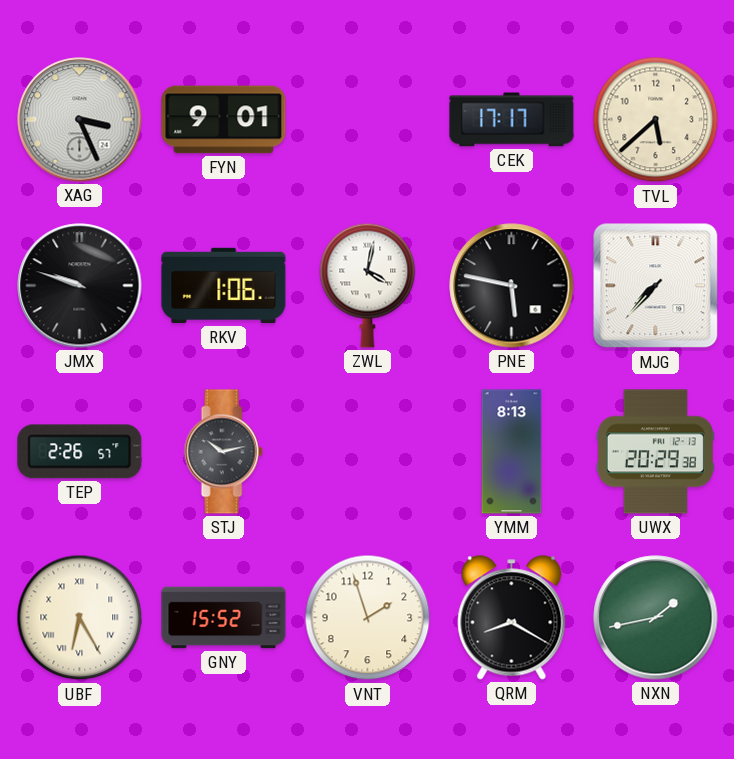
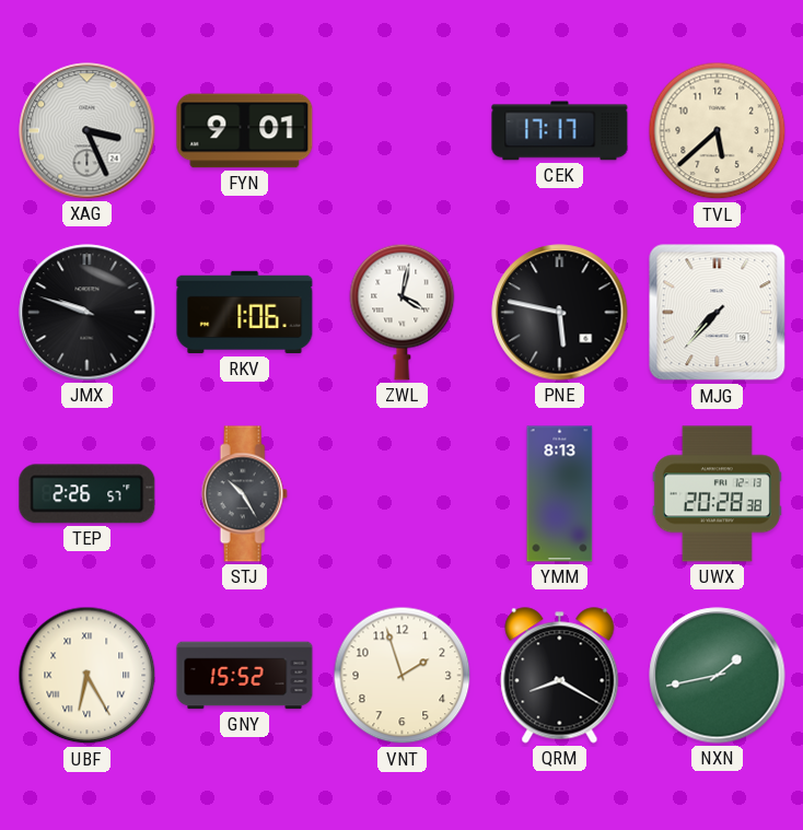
STJ: 10:13 -> 10:25
UWX: 20:29 -> 20:28
